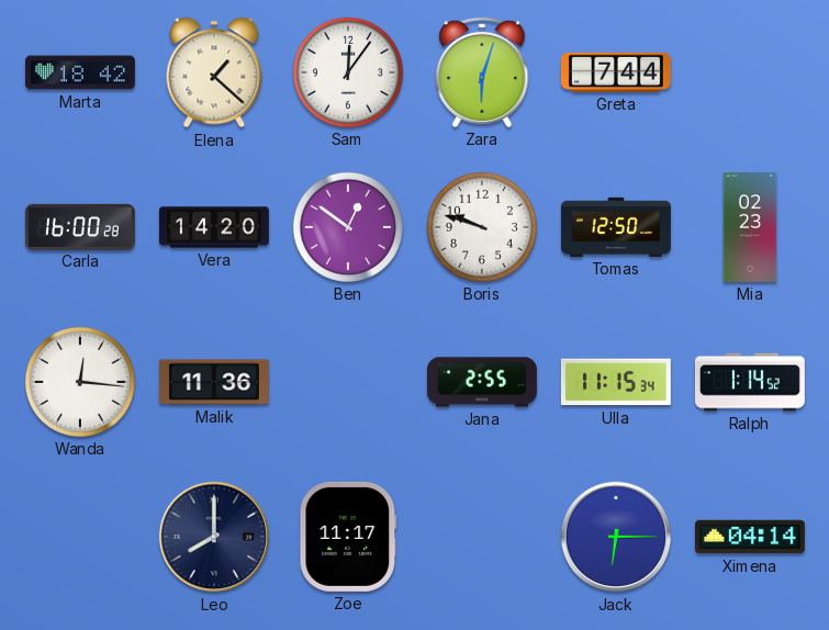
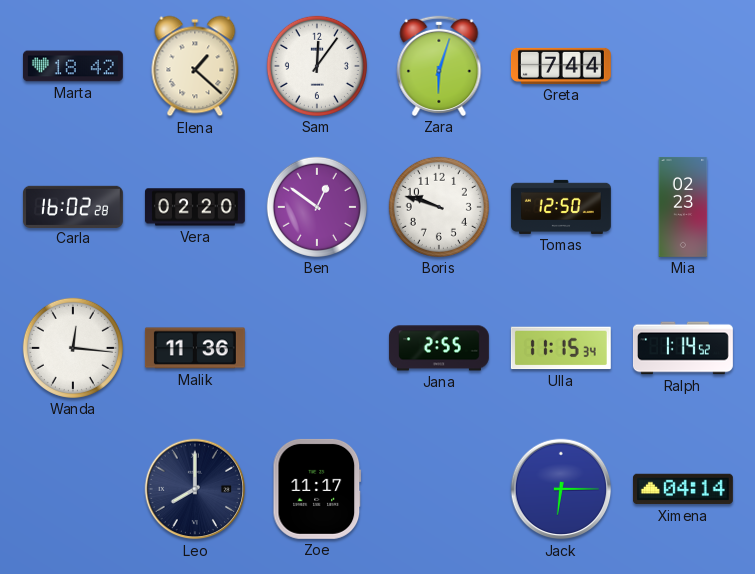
Carla: 16:00 -> 16:02
Vera: 14:20 -> 02:20
